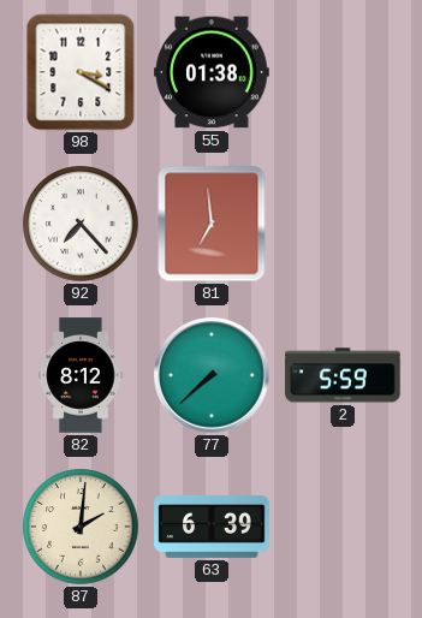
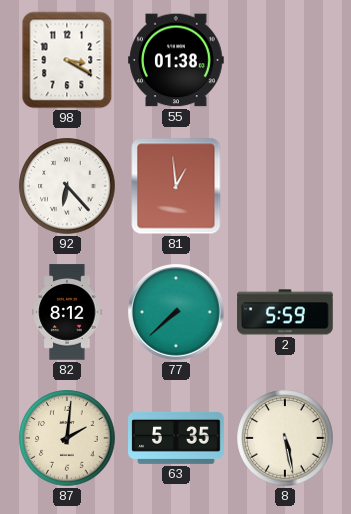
92: 7:23 -> 6:23
81: 6:59 -> 12:59
63: 6:39 -> 5:35
8: none -> 5:28
